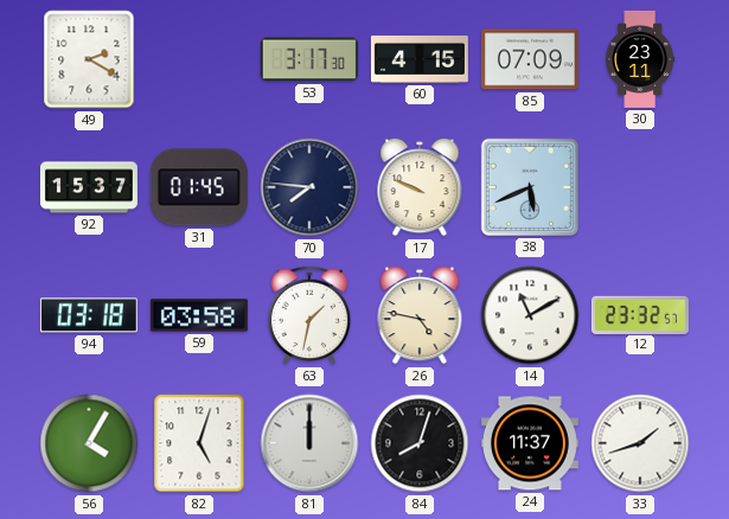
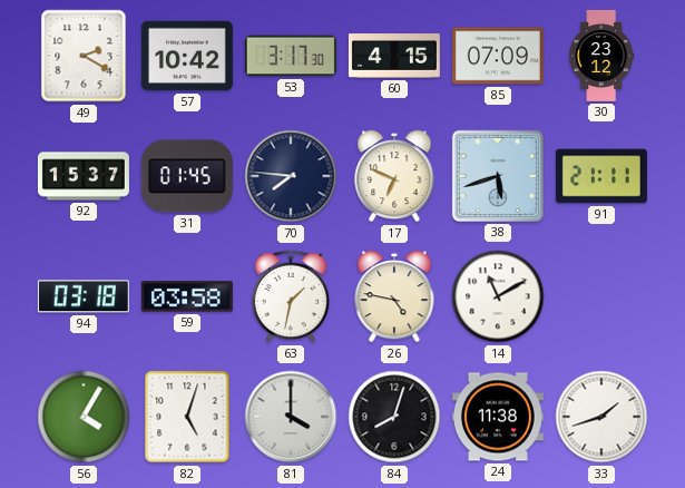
57: none -> 10:42
30: 23:11 -> 23:12
17: 9:49 -> 6:49
38: 5:41 -> 5:42
91: none -> 21:11
12: 23:32 -> none
81: 12:00 -> 4:00
24: 11:37 -> 11:38
